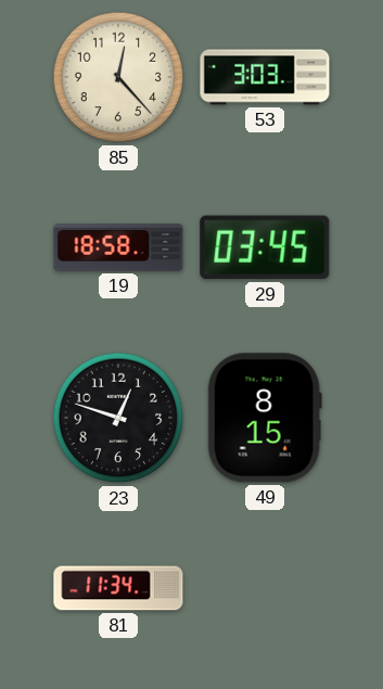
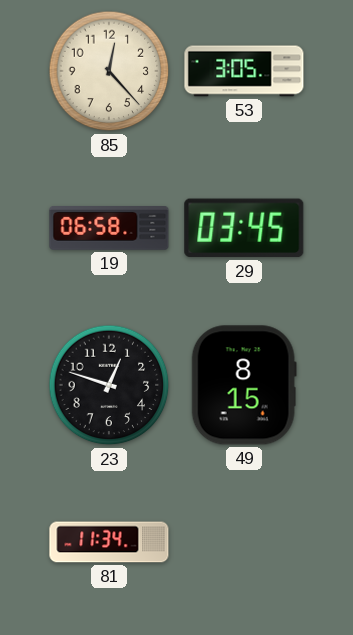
53: 3:03 -> 3:05
19: 18:58 -> 06:58
